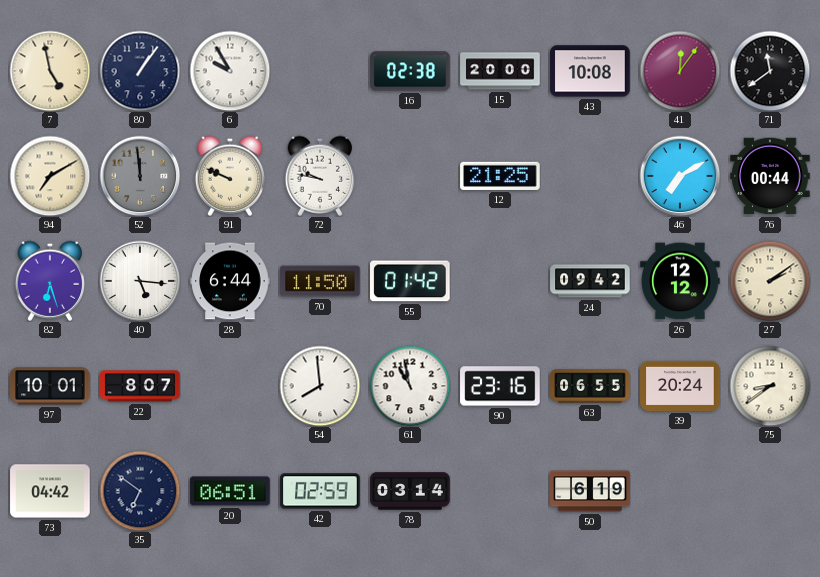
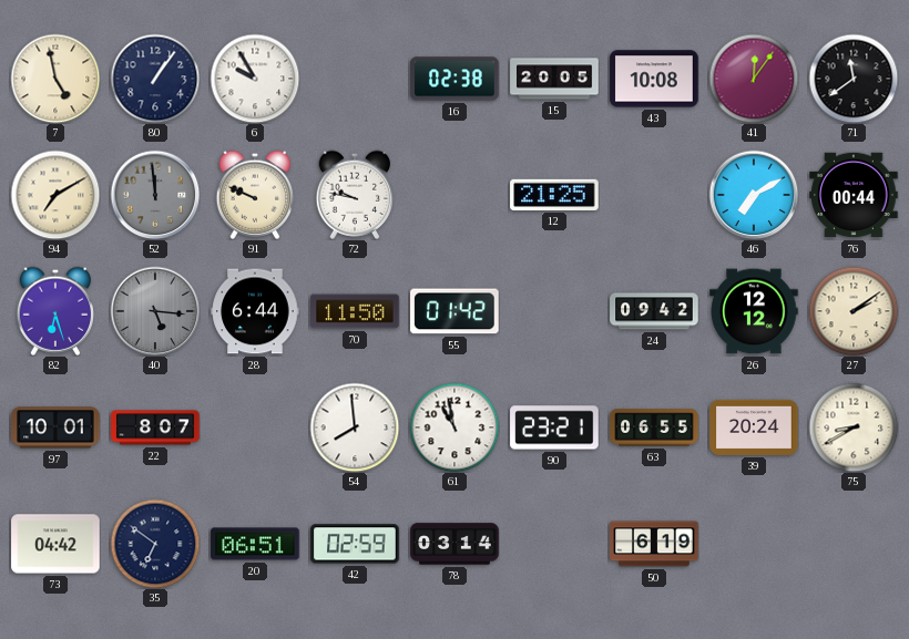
15: 20:00 -> 20:05
40 dial: white -> grey
90: 23:16 -> 23:21
75: 8:39 -> 8:40
